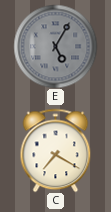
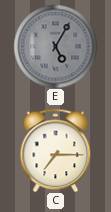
C: 7:20 -> 7:15
